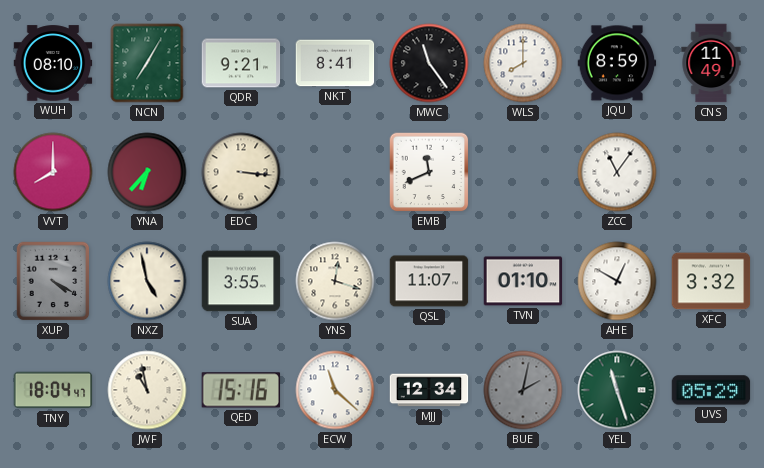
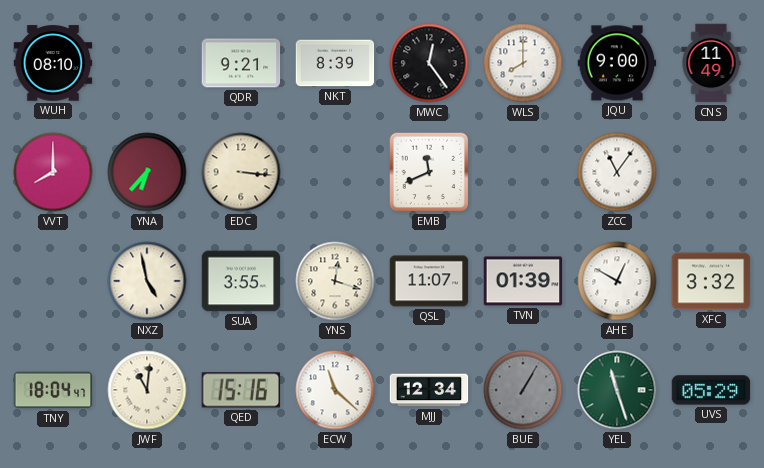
NCN: 7:05 -> none
NKT: 8:41 -> 8:39
MWC: 11:24 -> 12:24
JQU: 8:59 -> 9:00
XUP: 4:20 -> none
TVN: 01:10 -> 01:39
JWF: 10:58 -> 11:01
BUE: 2:02 -> 1:05
